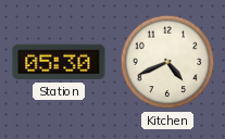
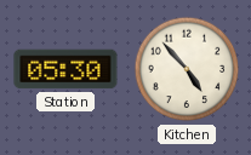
Kitchen: 4:41 -> 4:53
